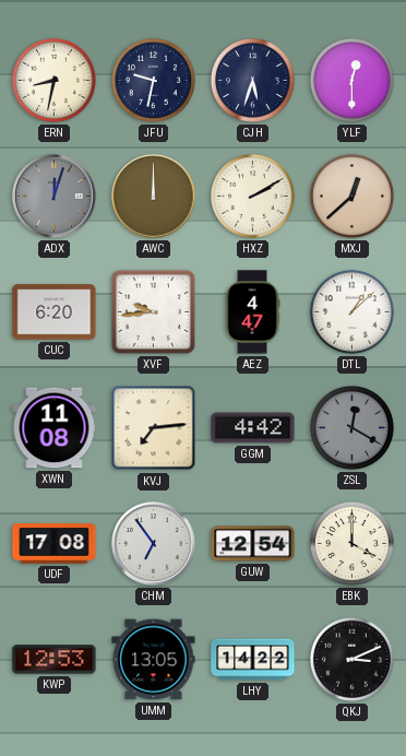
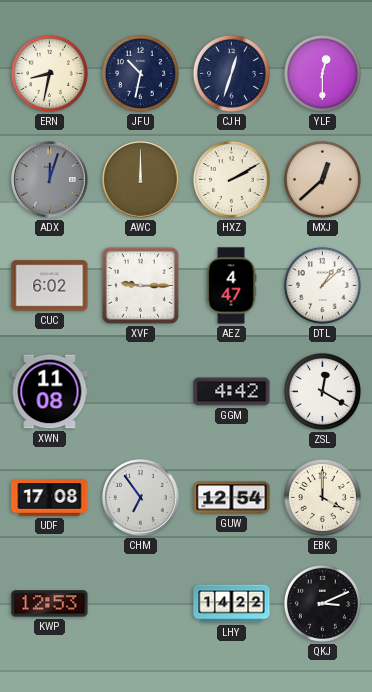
JFU: 9:32 -> 10:32
CJH: 5:33 -> 12:33
CUC: 6:20 -> 6:02
XVF: 9:44 -> 9:15
KVJ: 7:14 -> none
ZSL dial: grey -> white
UMM: 13:05 -> none
